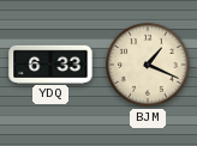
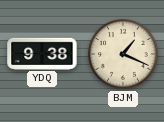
YDQ: 6:33 -> 9:38
